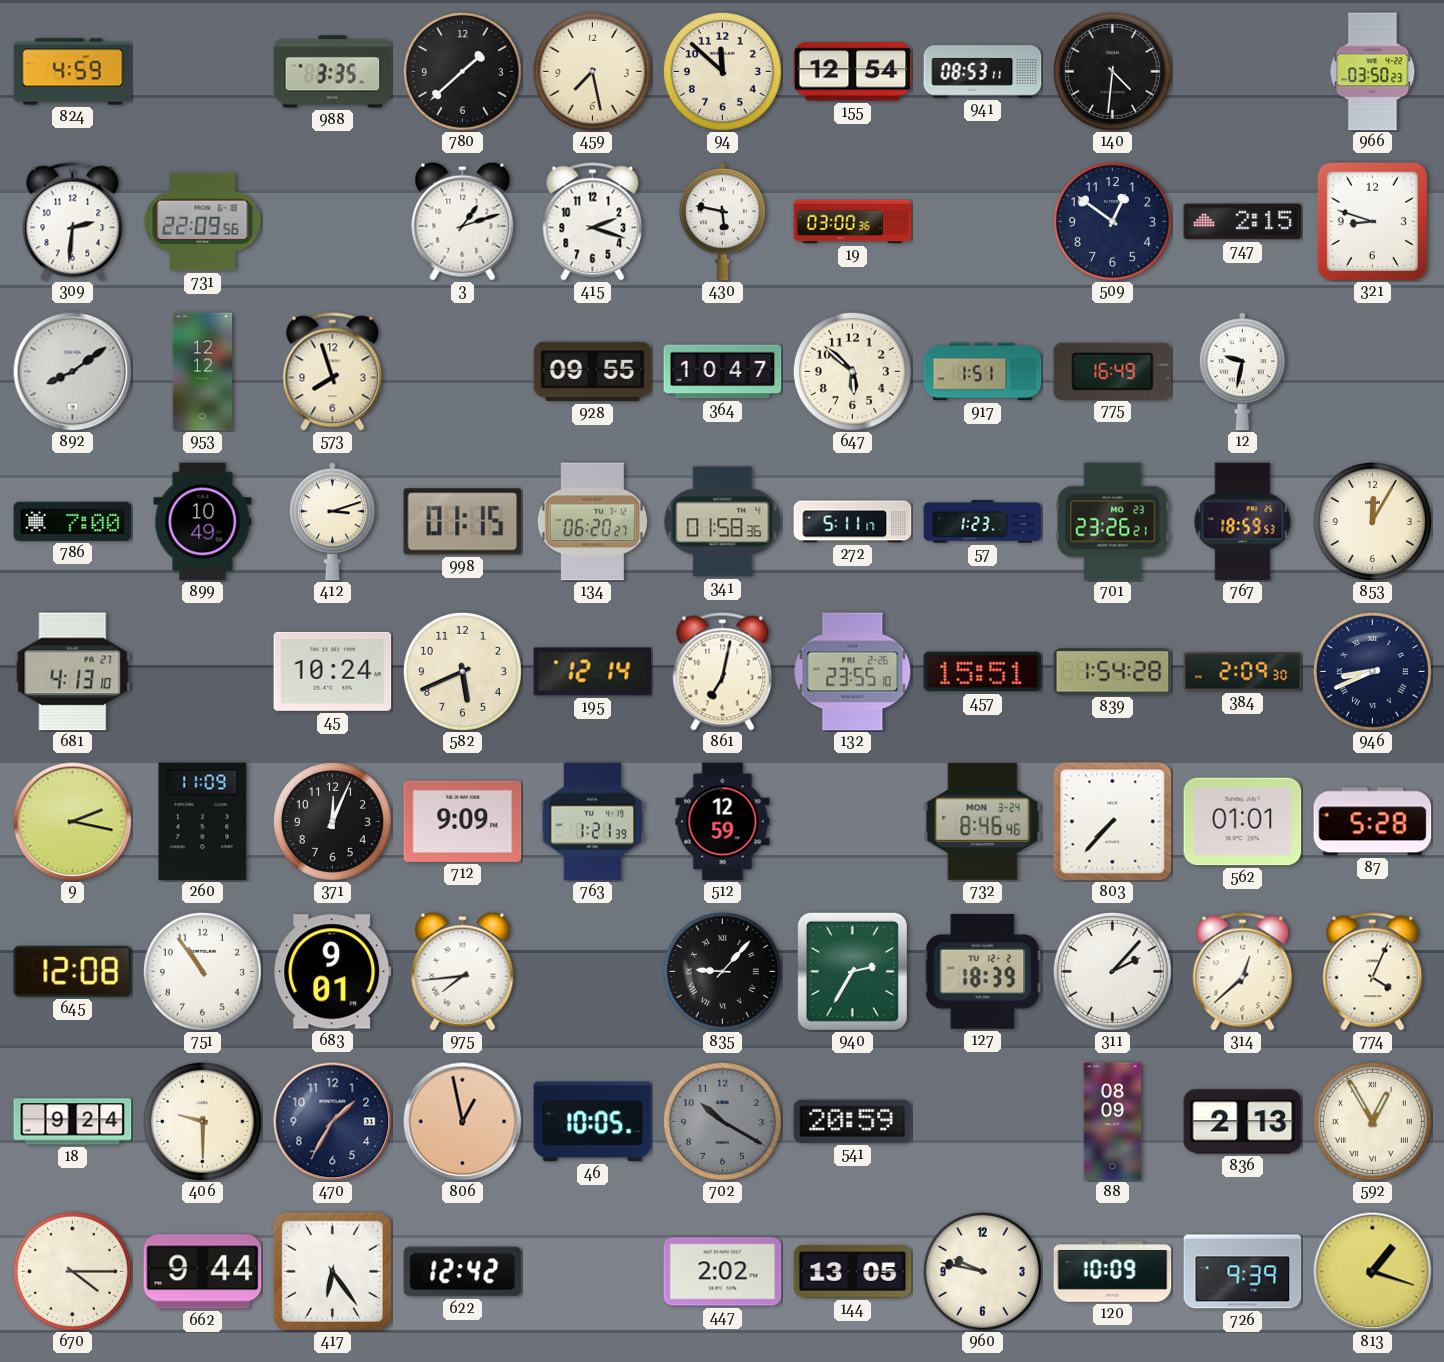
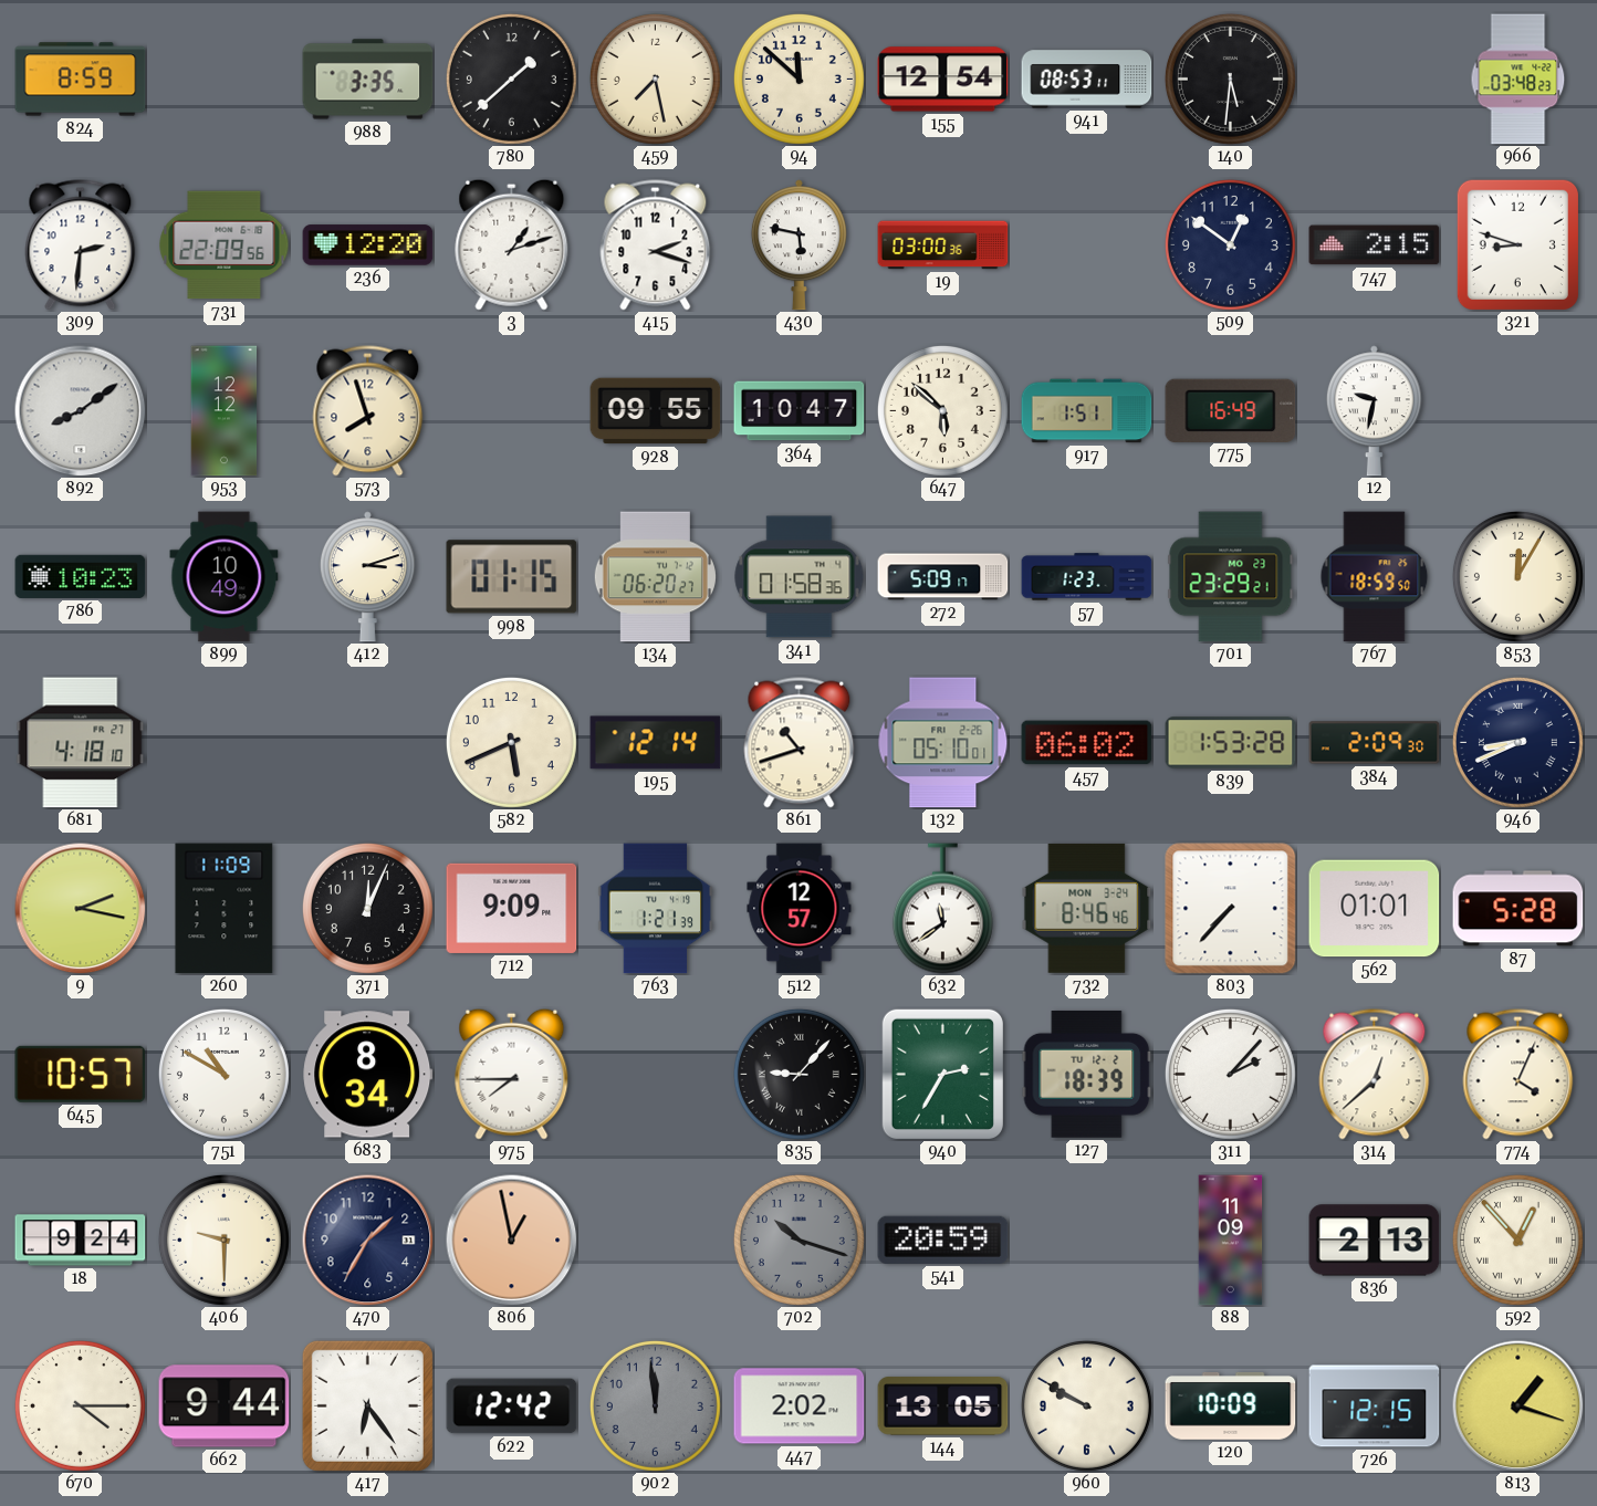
824: 4:59 -> 8:59
140: 4:31 -> 5:31
966: 03:50 -> 03:48
236: none -> 12:20
786: 7:00 -> 10:23
272: 5:11 -> 5:09
701: 23:26 -> 23:29
767: 18:59:53 -> 18:59:50
681: 4:13 -> 4:18
45: 10:24 -> none
861: 7:02 -> 10:42
132: 23:55 -> 05:10
457: 15:51 -> 06:02
839: 1:54 -> 1:53
512: 12:59 -> 12:57
632: none -> 11:39
645: 12:08 -> 10:57
751: 10:54 -> 10:50
683: 9:01 -> 8:34
975: 7:44 -> 7:45
46: 10:05 -> none
702: 10:20 -> 10:18
88: 08:09 -> 11:09
592: 12:55 -> 12:53
902: none -> 11:59
960: 9:47 -> 9:50
726: 9:39 -> 12:15
